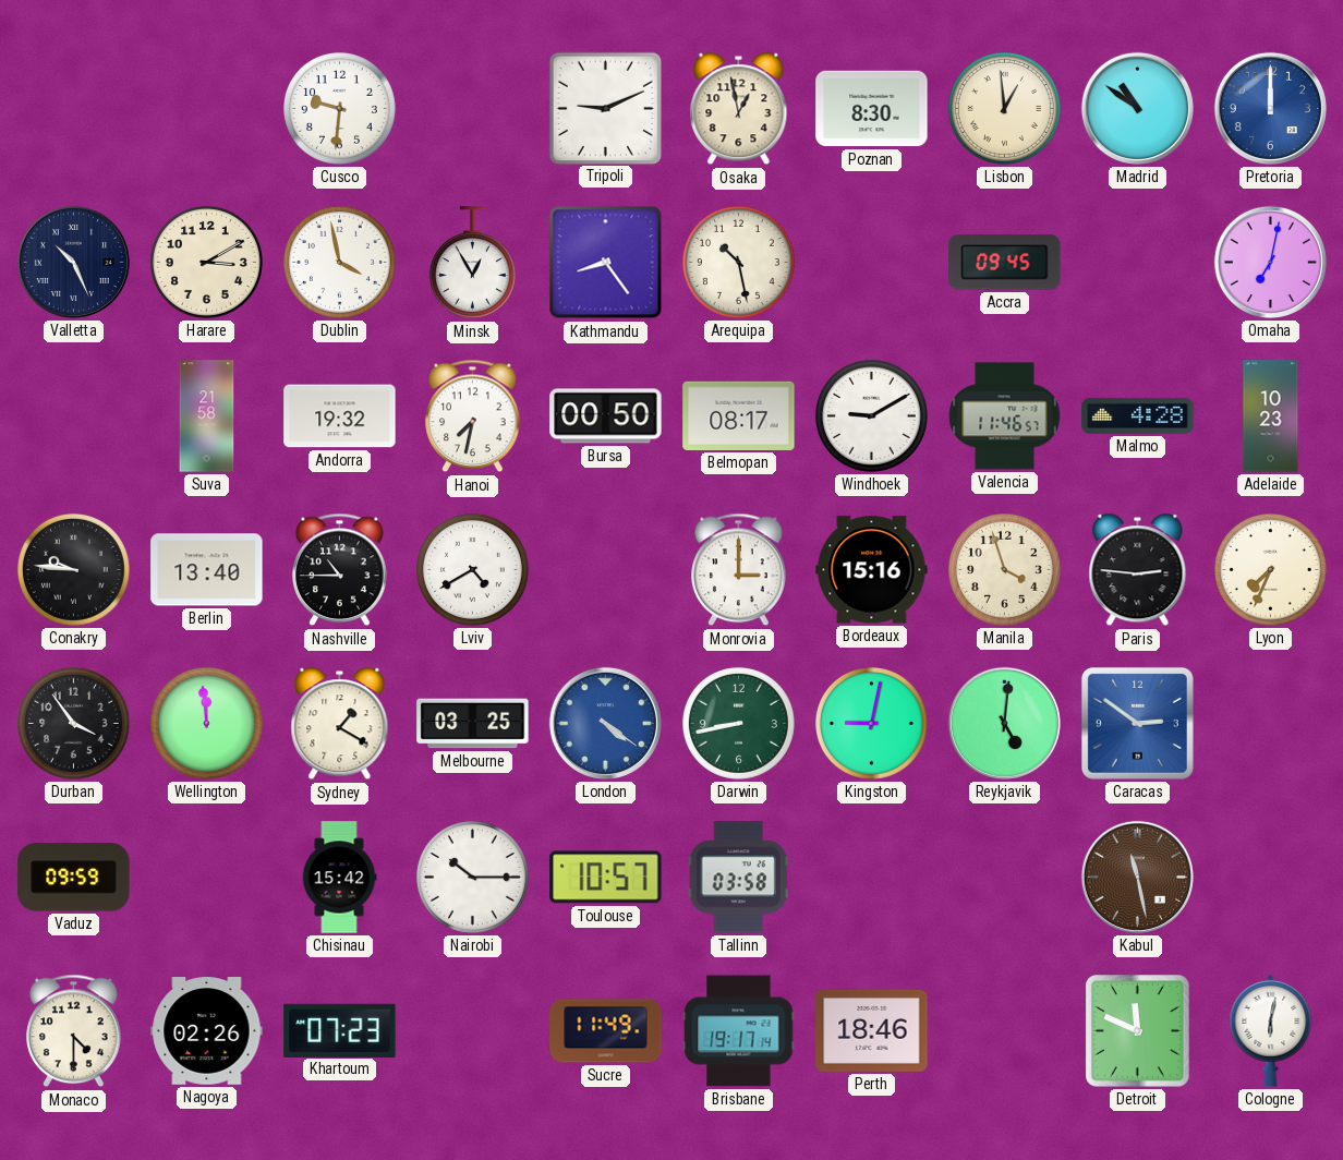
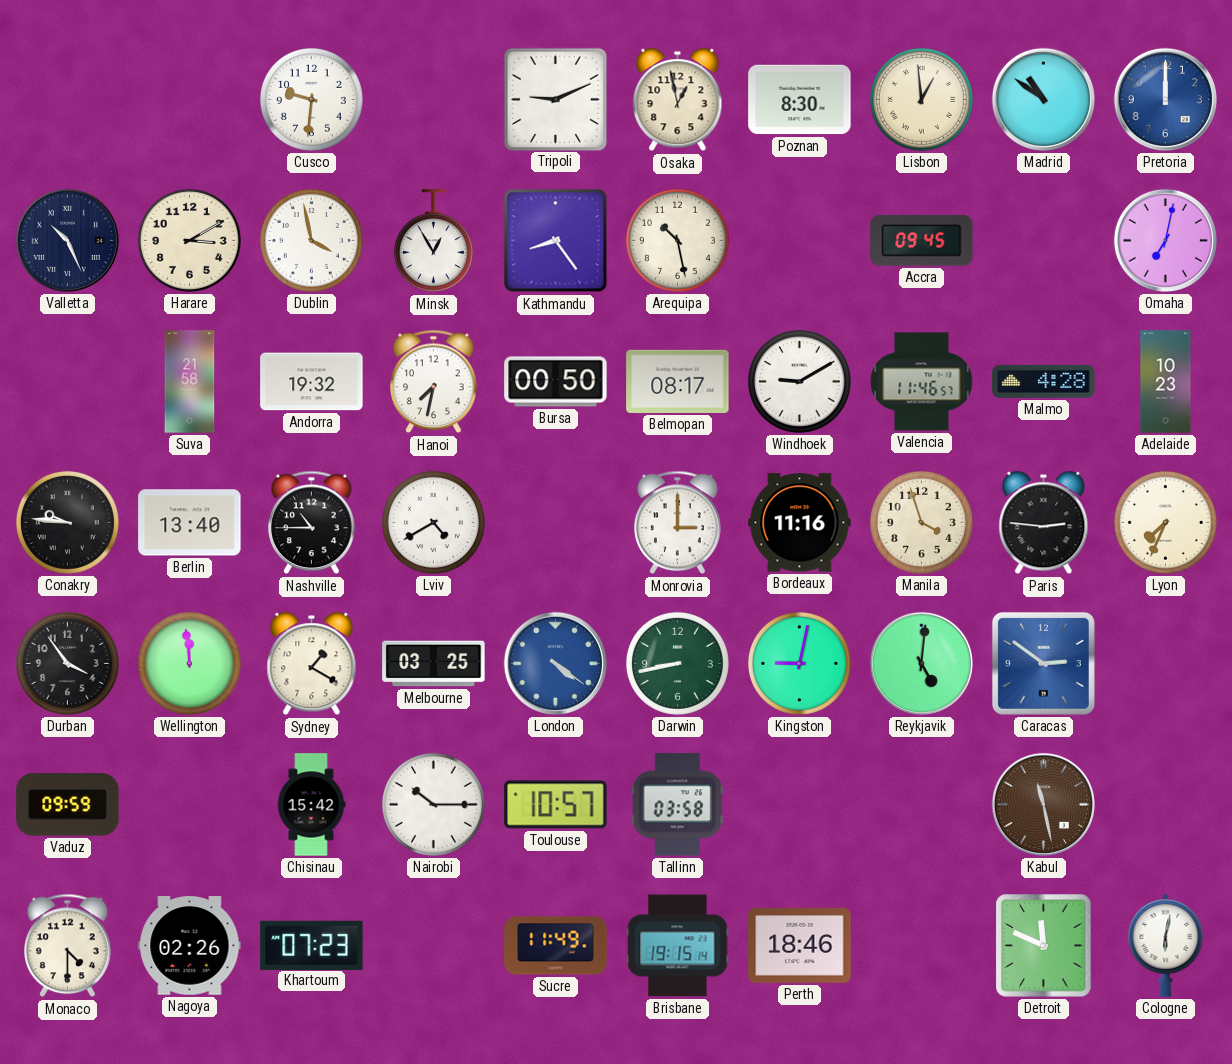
Bordeaux: 15:16 -> 11:16
Brisbane: 19:17 -> 19:15
